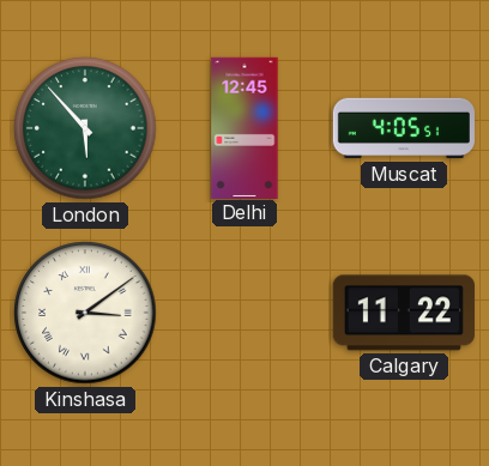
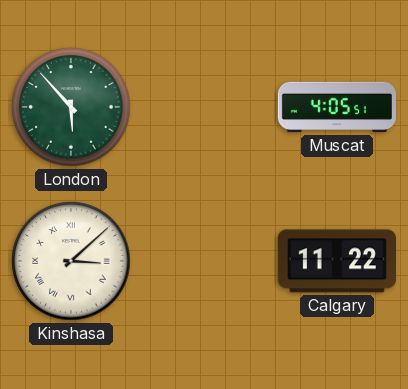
Delhi: 12:45 -> none
Kinshasa: 3:09 -> 3:08
